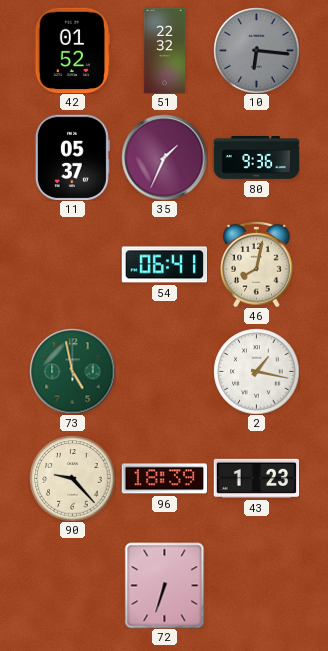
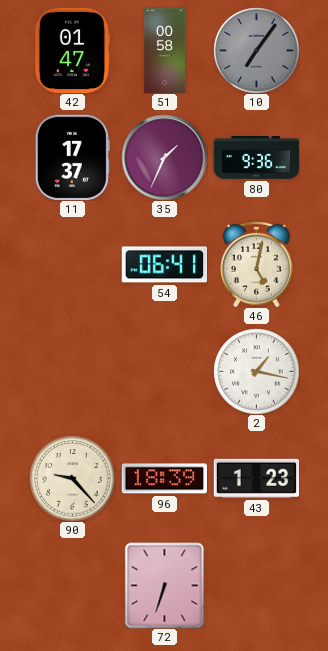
42: 01:52 -> 01:47
51: 22:32 -> 00:58
10: 6:16 -> 7:06
11: 05:37 -> 17:37
46: 8:02 -> 5:02
73: 4:58 -> none
